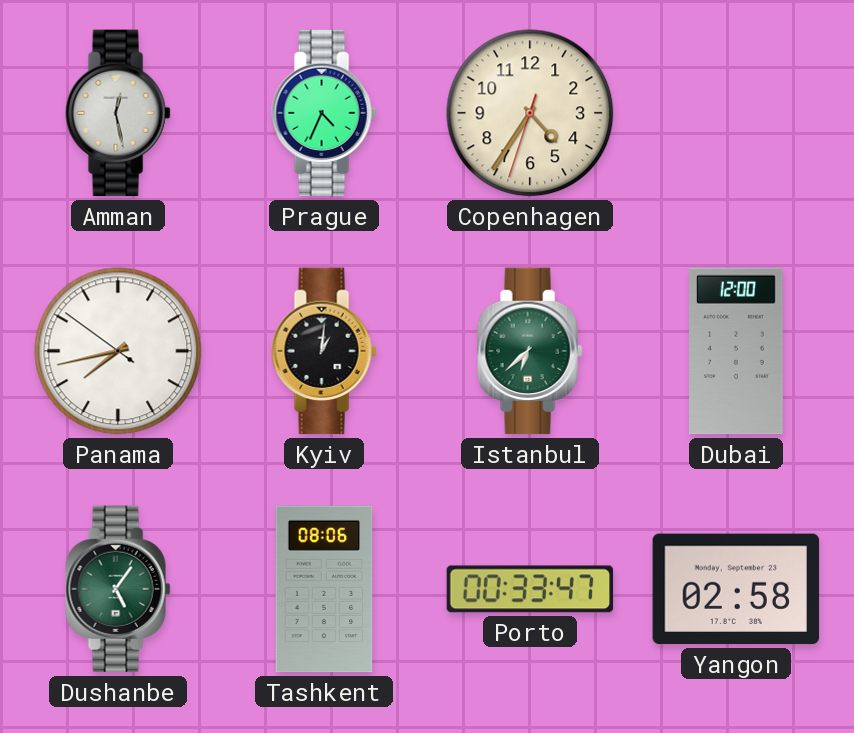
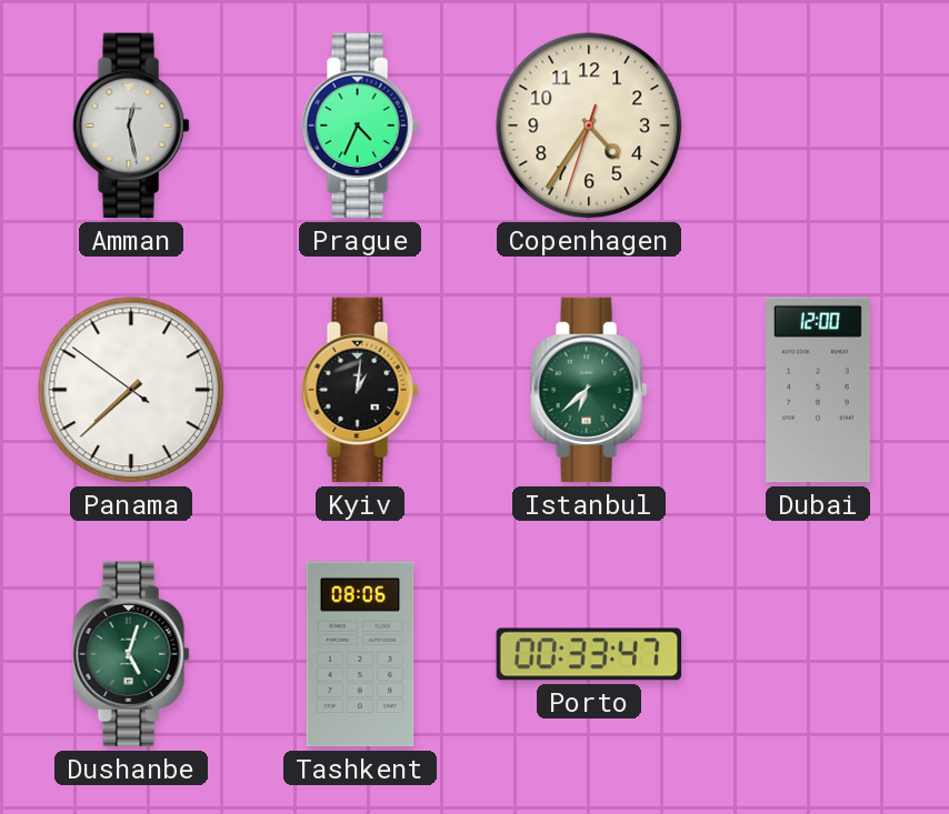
Panama: 7:42 -> 7:37
Dushanbe: 5:06 -> 5:03
Yangon: 02:58 -> none
